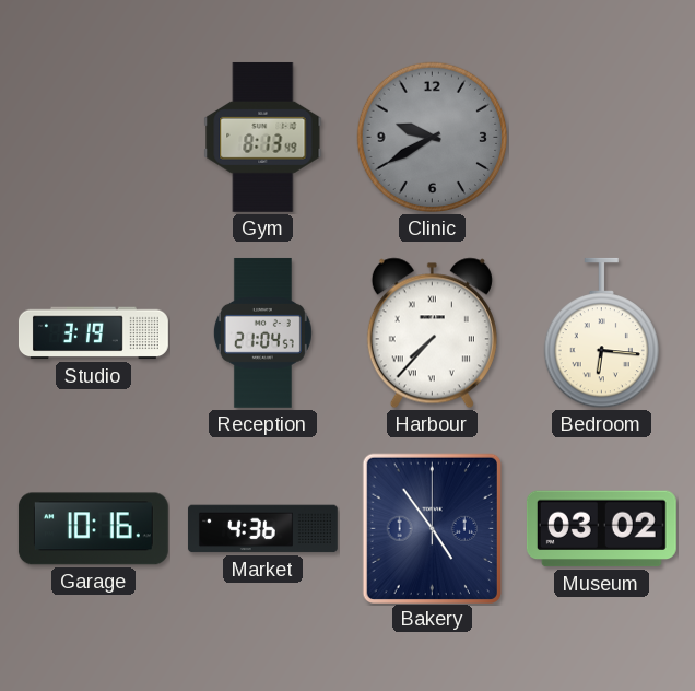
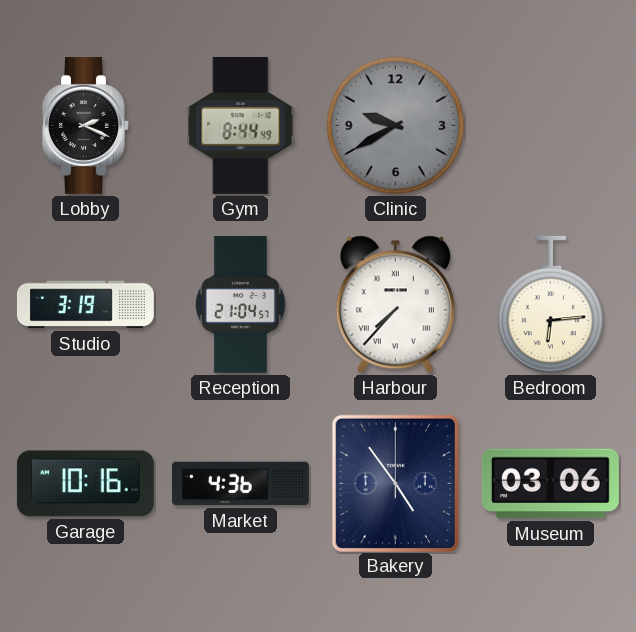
Lobby: none -> 2:19
Gym: 8:13 -> 8:44
Bedroom: 6:16 -> 6:14
Museum: 03:02 -> 03:06
